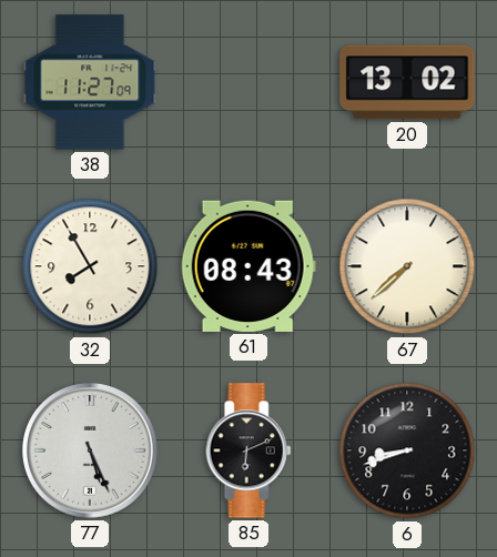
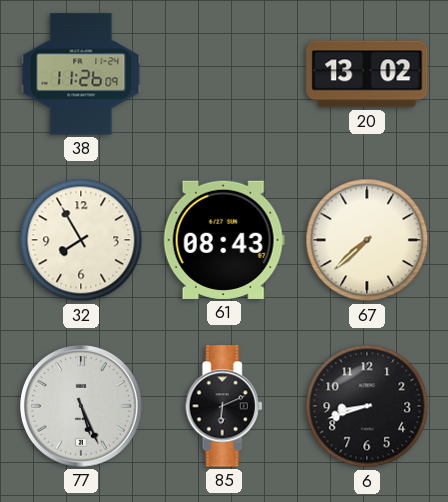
38: 11:27 -> 11:26
